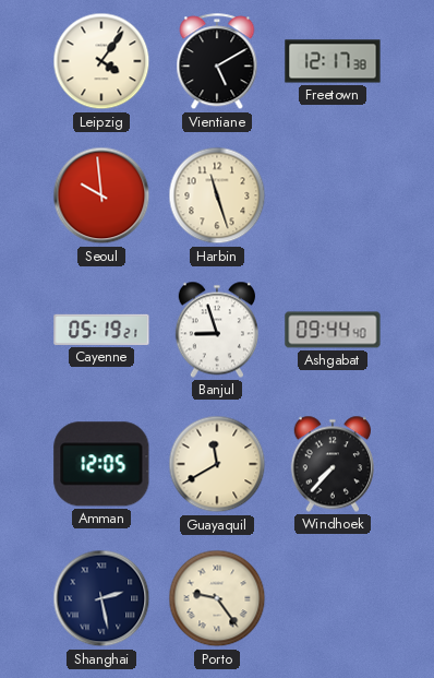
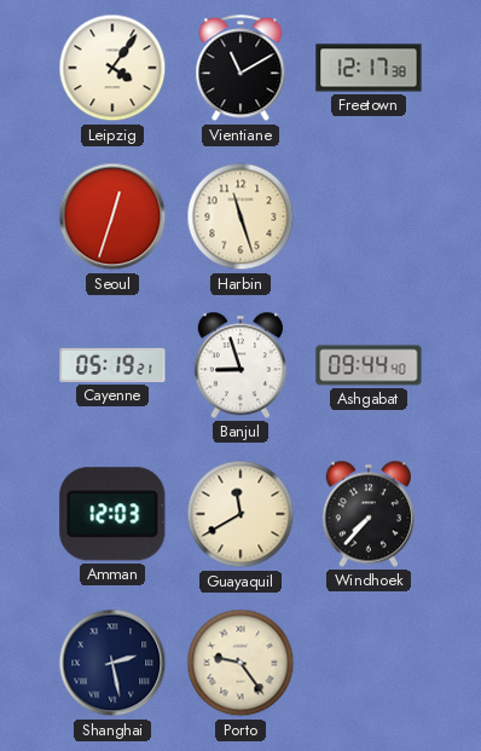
Vientiane: 5:10 -> 11:10
Seoul: 9:59 -> 12:33
Amman: 12:05 -> 12:03
